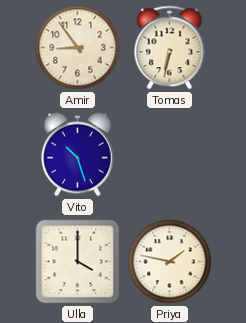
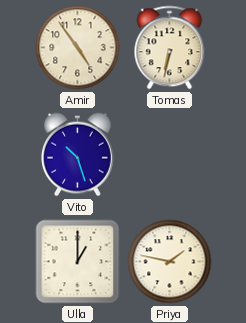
Amir: 8:54 -> 4:54
Ulla: 4:00 -> 1:00
